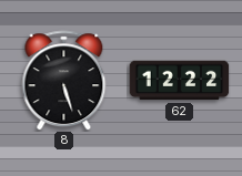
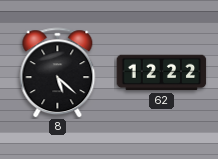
8: 5:27 -> 5:22
